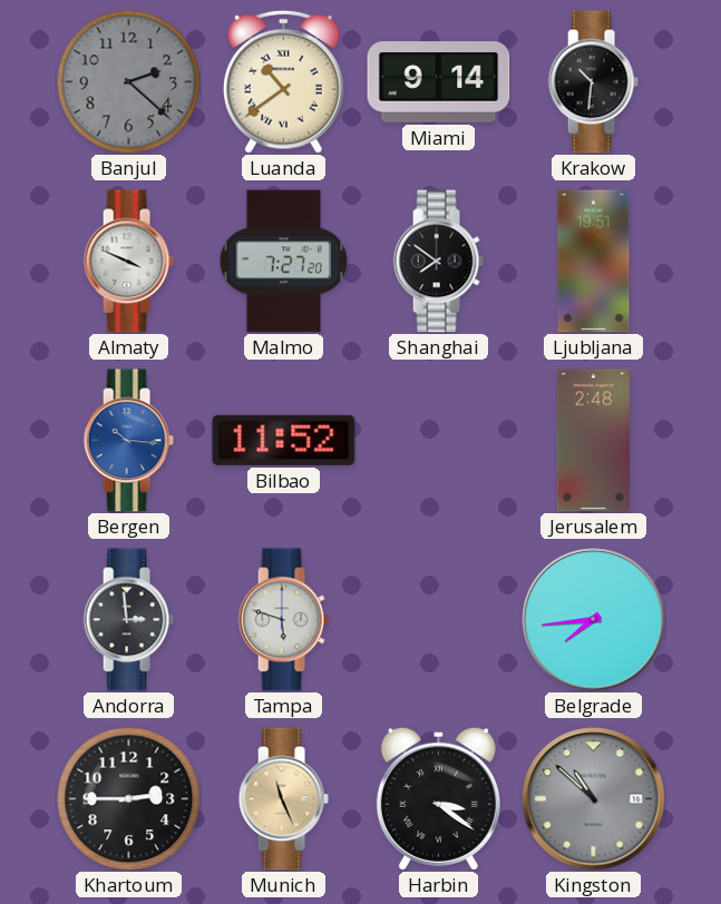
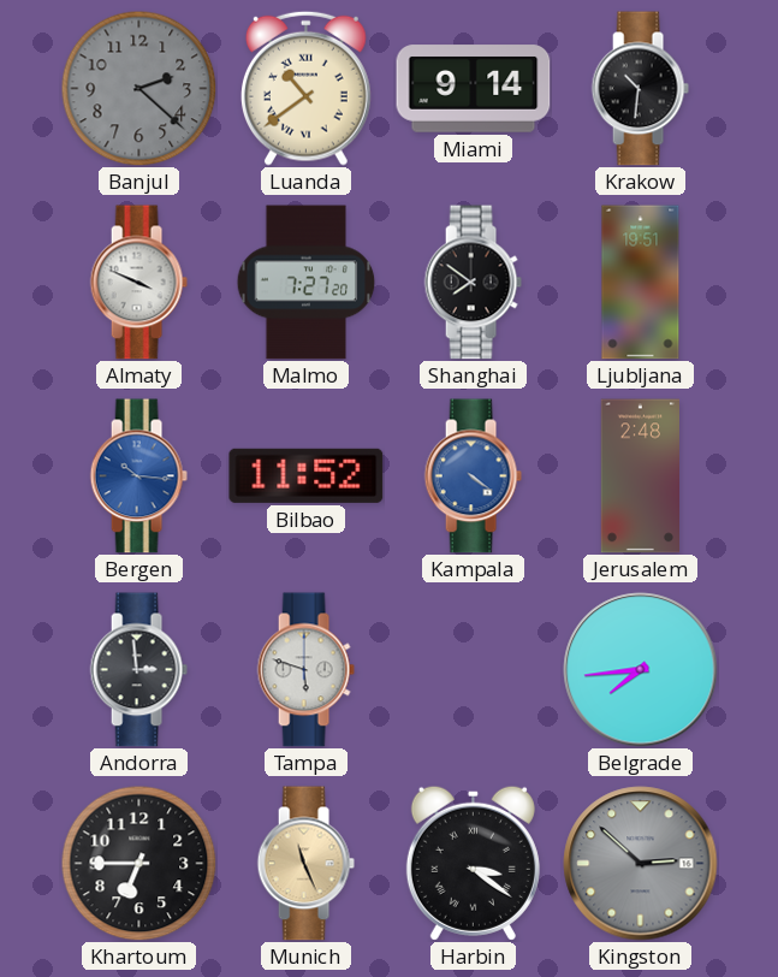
Kampala: none -> 4:21
Khartoum: 2:45 -> 6:45
Kingston: 10:52 -> 2:52
